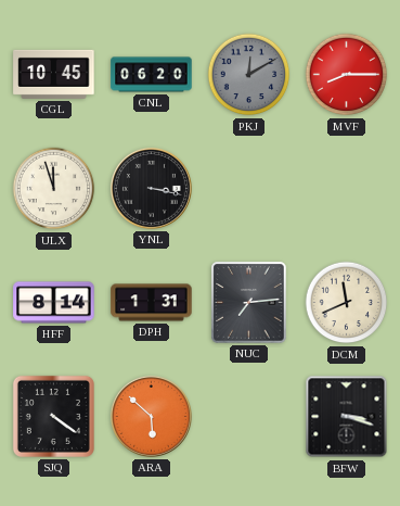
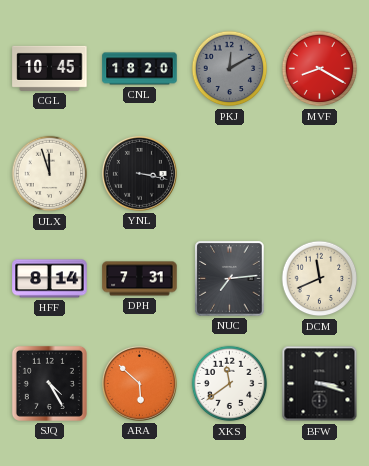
CNL: 06:20 -> 18:20
MVF: 8:15 -> 8:20
DPH: 1:31 -> 7:31
SJQ: 4:21 -> 4:25
XKS: none -> 11:39
